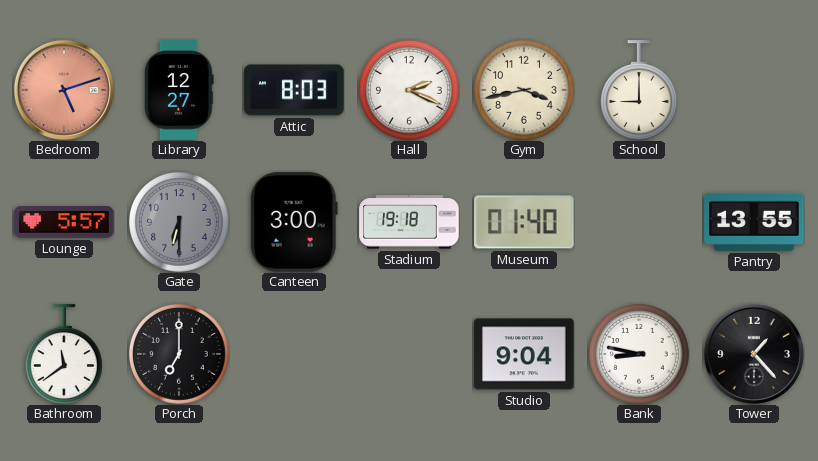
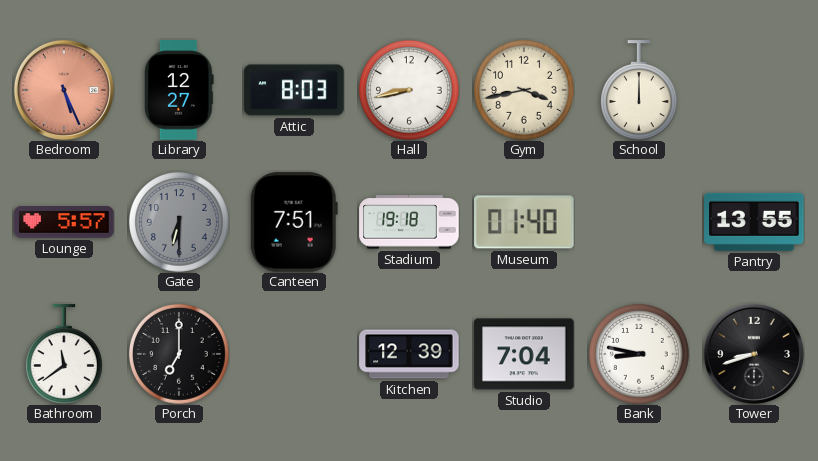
Bedroom: 5:12 -> 5:26
Hall: 2:19 -> 8:43
School: 9:00 -> 12:00
Canteen: 3:00 -> 7:51
Kitchen: none -> 12:39
Studio: 9:04 -> 7:04
Tower: 1:23 -> 8:42
